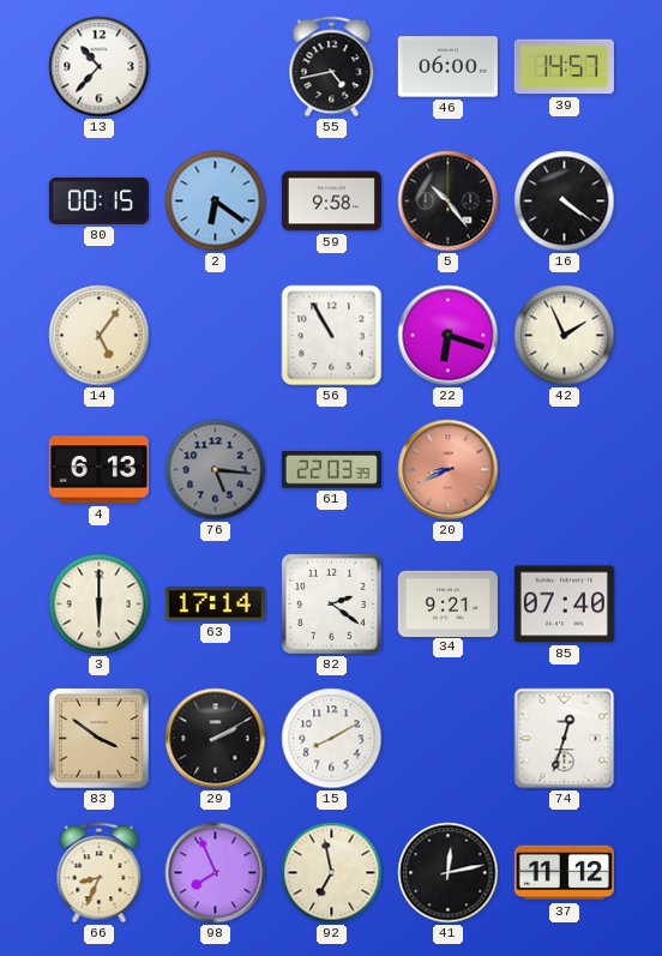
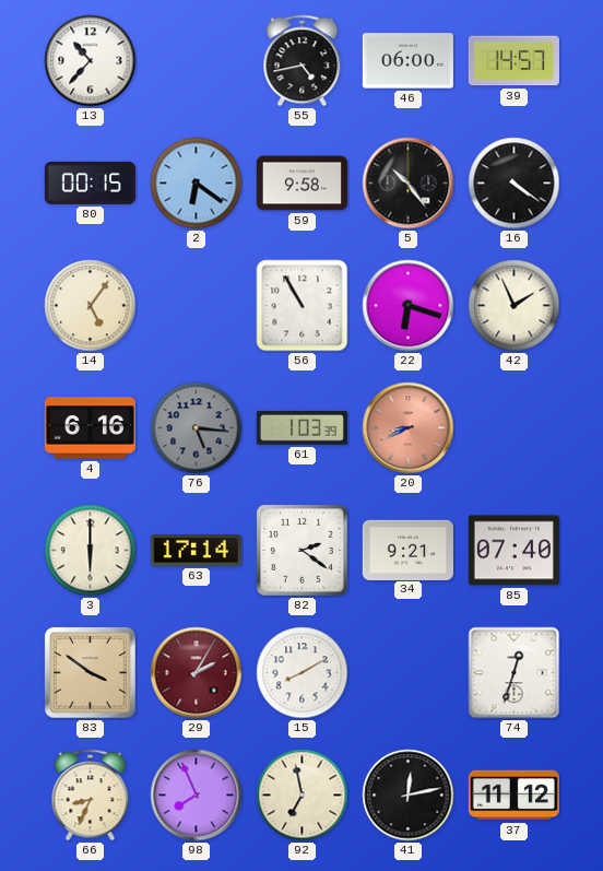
4: 6:13 -> 6:16
61: 22:03 -> 1:03
29: 2:10 -> 2:05
29 dial: black -> burgundy
